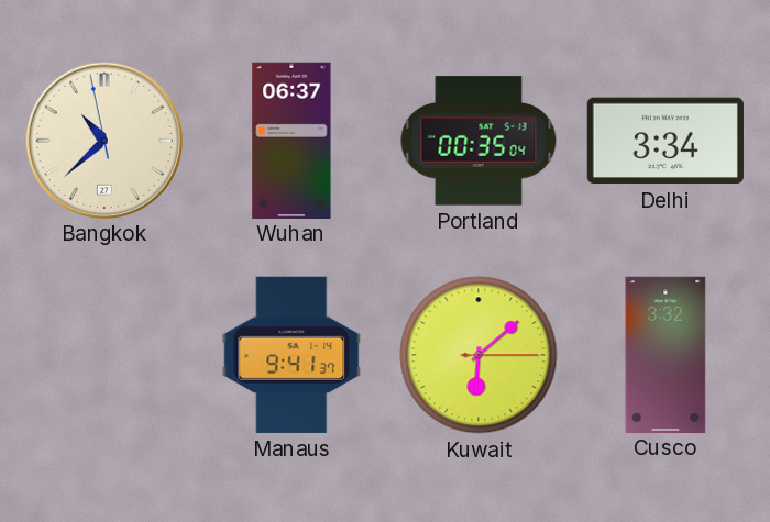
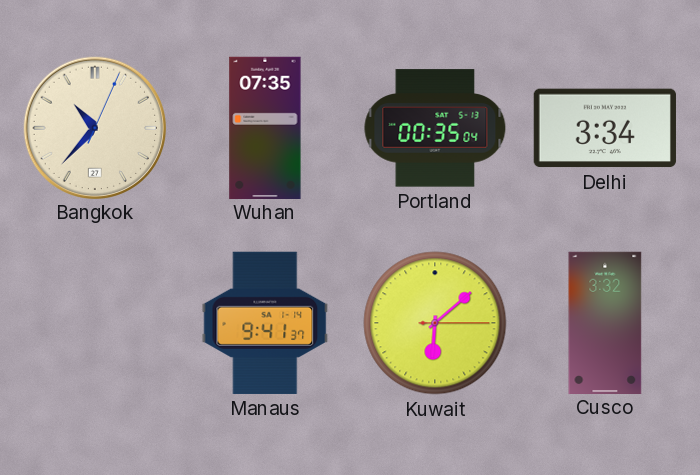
Bangkok: 10:37:58 -> 10:37:04
Wuhan: 06:37 -> 07:35
